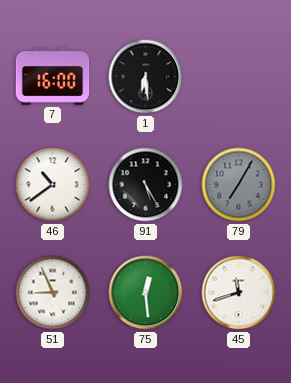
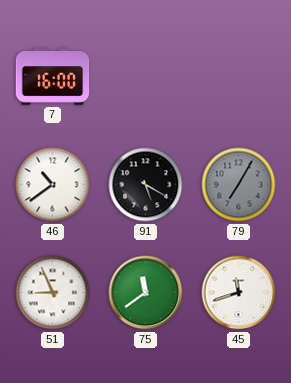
1: 6:29 -> none
91: 5:25 -> 5:20
75: 12:29 -> 11:39
